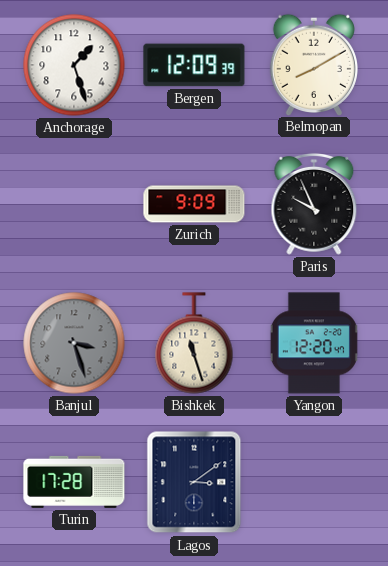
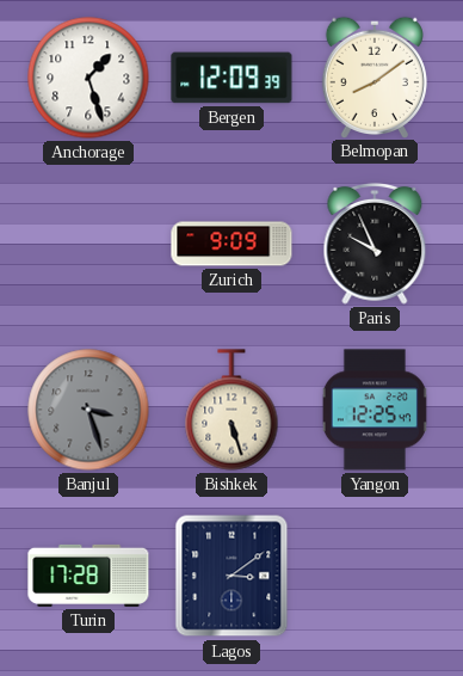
Belmopan: 8:10 -> 8:09
Bishkek: 11:27 -> 5:27
Yangon: 12:20 -> 12:25
